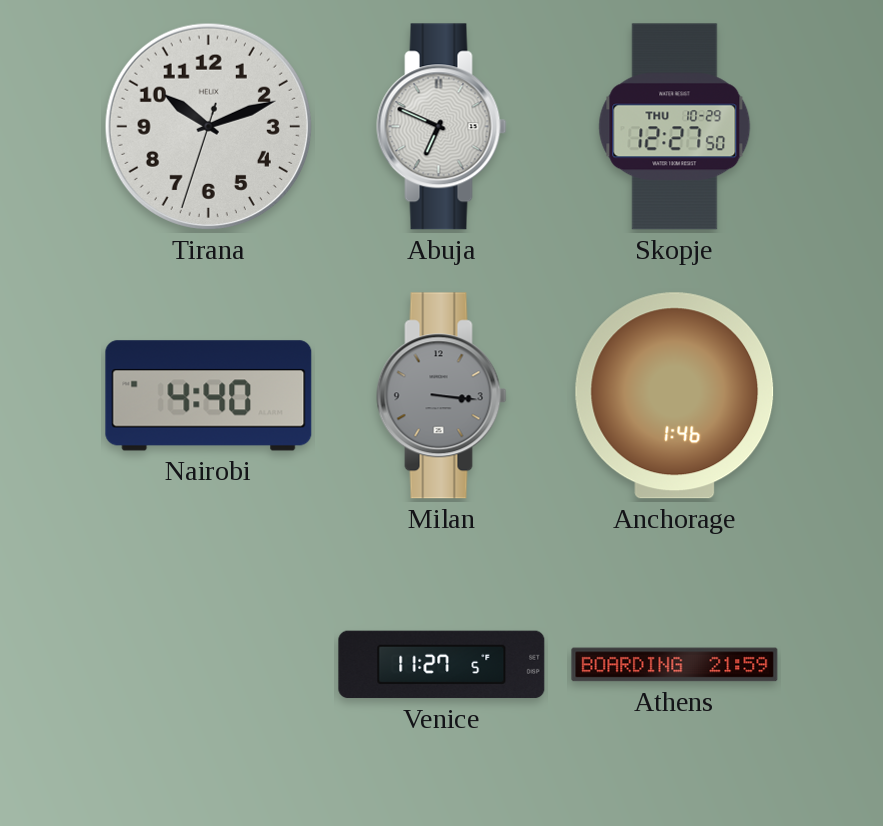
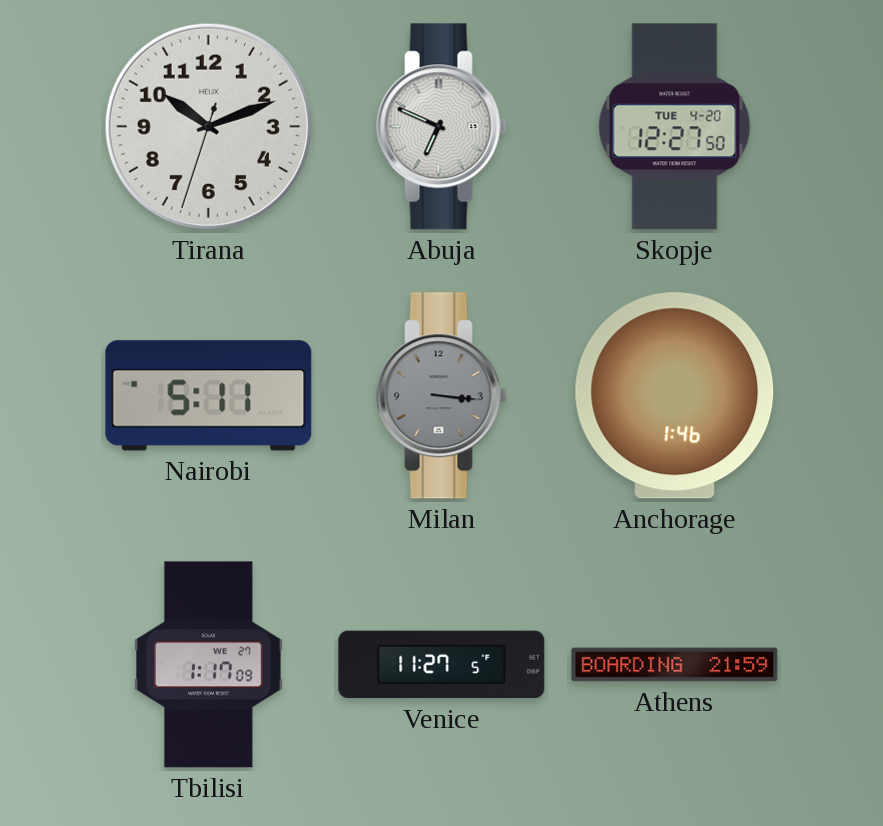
Skopje date: THU 10-29 -> TUE 4-20
Nairobi: 4:40 -> 5:11
Tbilisi: none -> 1:17
